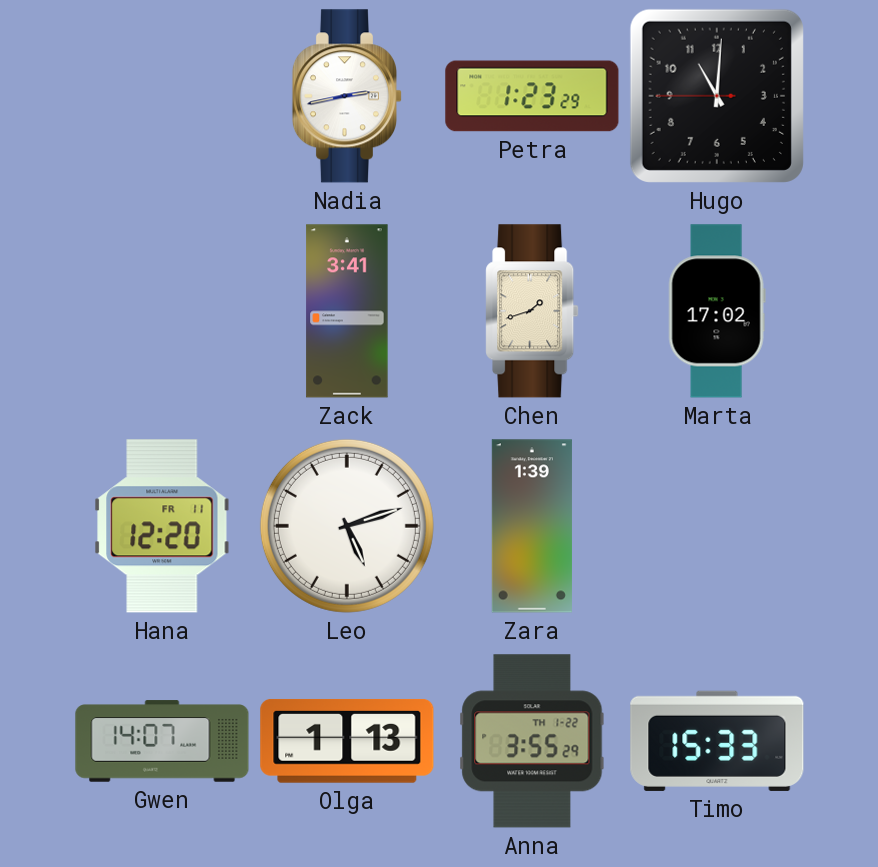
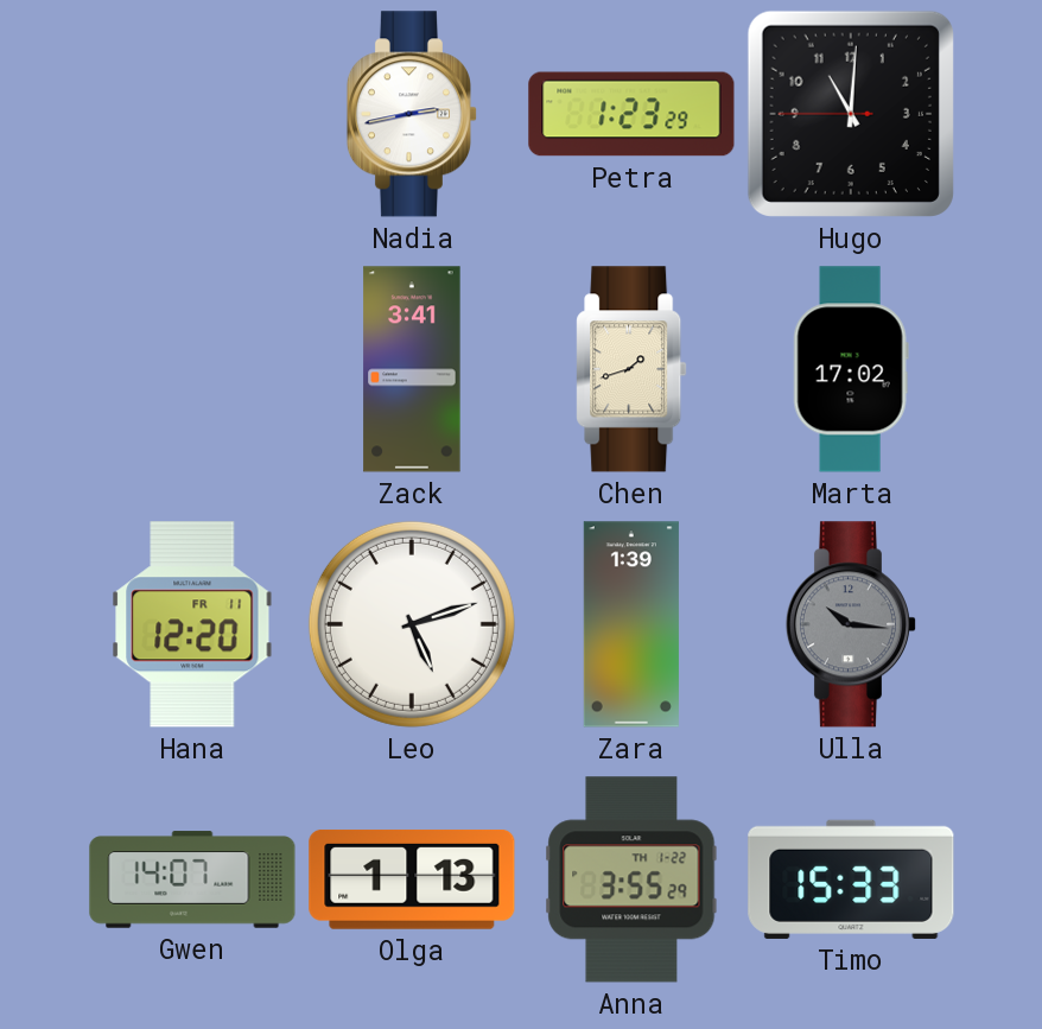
Ulla: none -> 10:16
